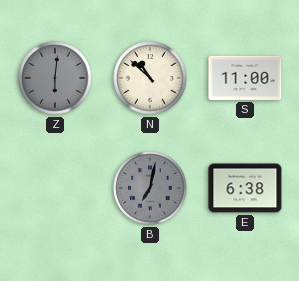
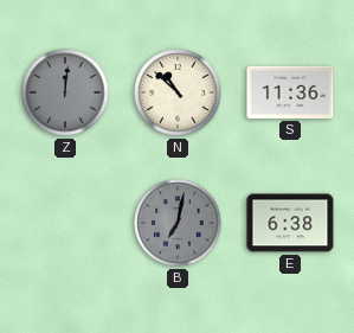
Z: 6:01 -> 12:01
S: 11:00 -> 11:36
